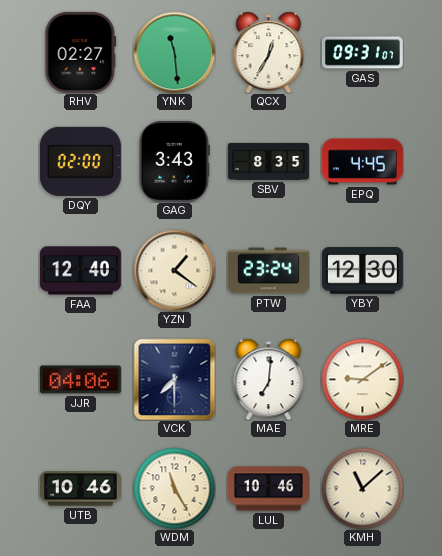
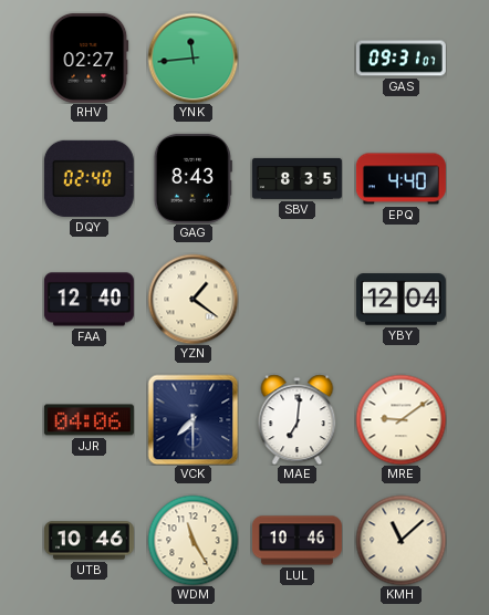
YNK: 11:29 -> 11:44
QCX: 12:35 -> none
DQY: 02:00 -> 02:40
GAG: 3:43 -> 8:43
EPQ: 4:45 -> 4:40
PTW: 23:24 -> none
YBY: 12:30 -> 12:04
